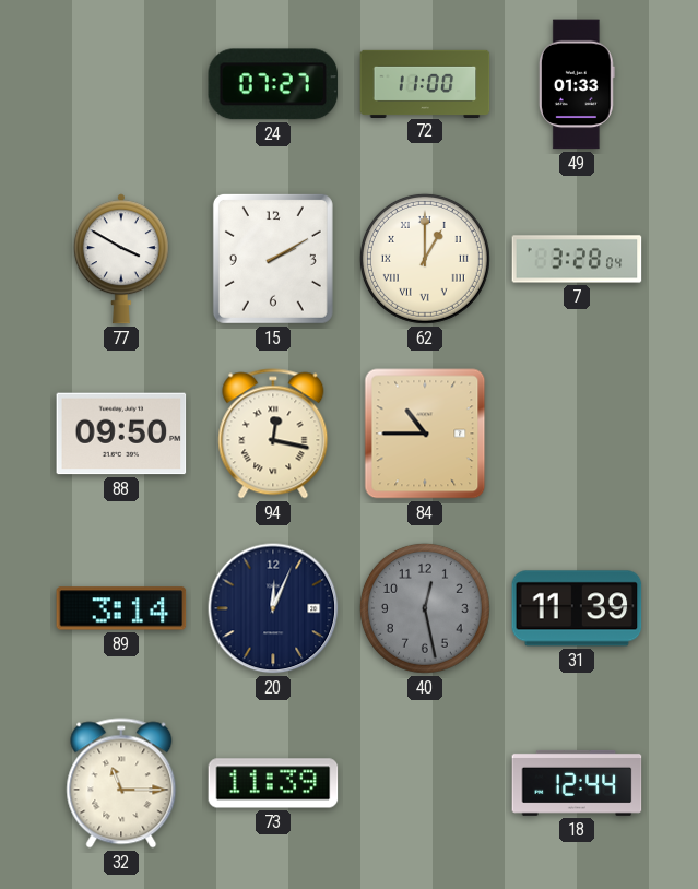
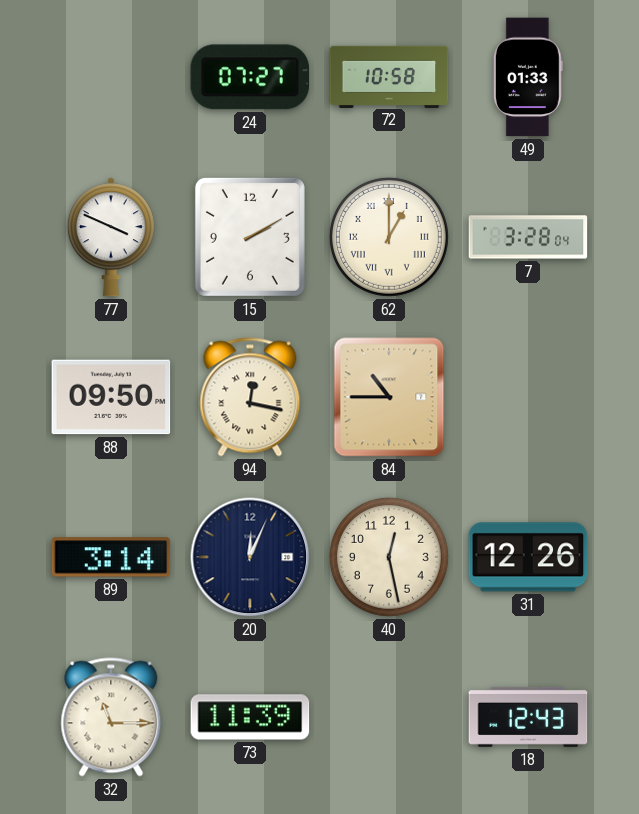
72: 11:00 -> 10:58
77: 3:50 -> 3:49
40 dial: grey -> cream
31: 11:39 -> 12:26
18: 12:44 -> 12:43
